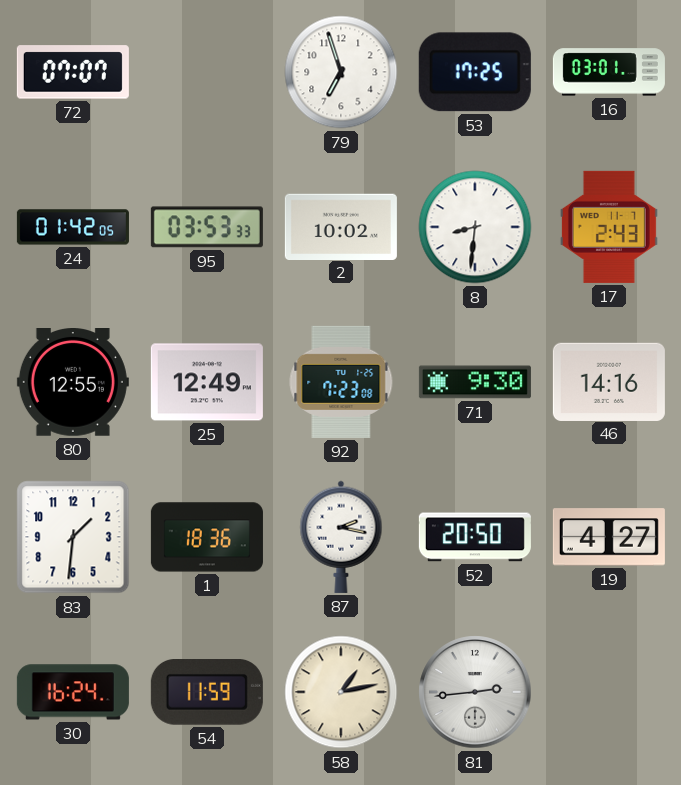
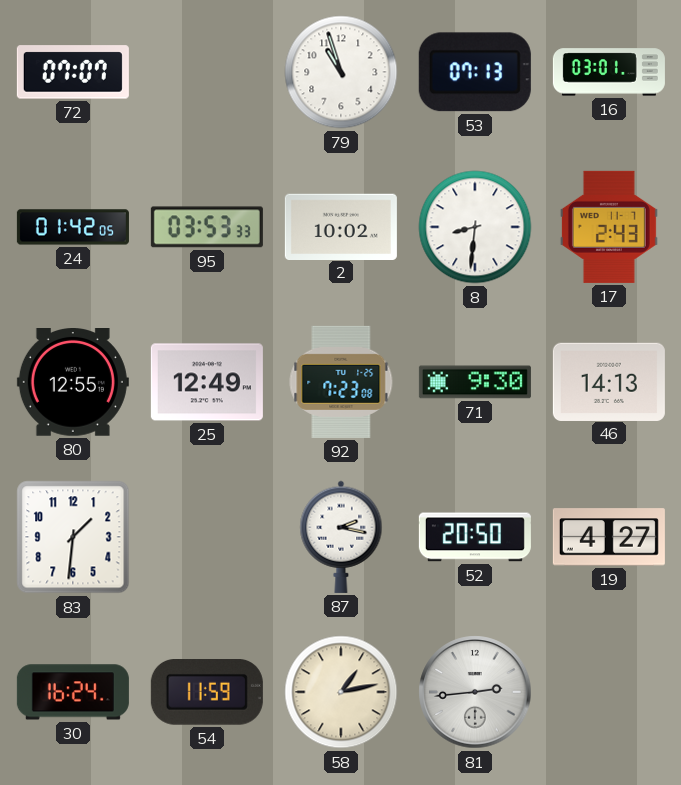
79: 6:57 -> 10:57
53: 17:25 -> 07:13
46: 14:16 -> 14:13
1: 18:36 -> none
